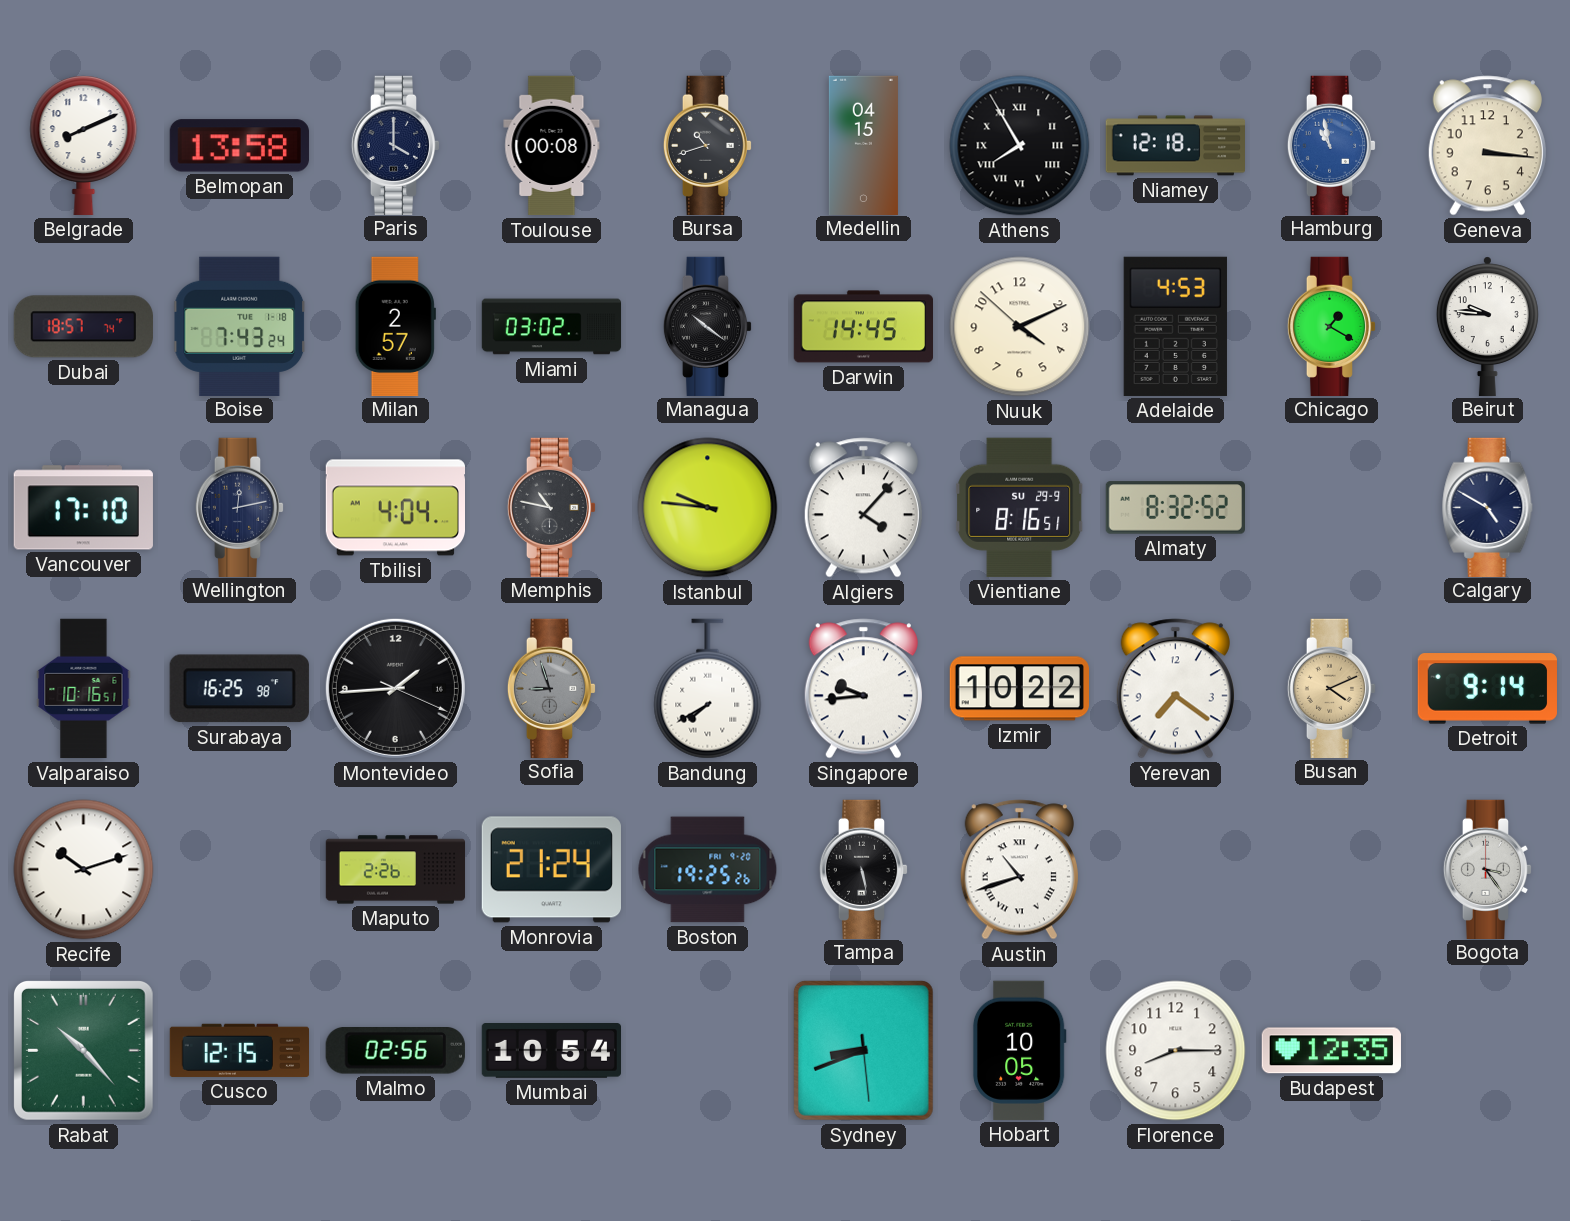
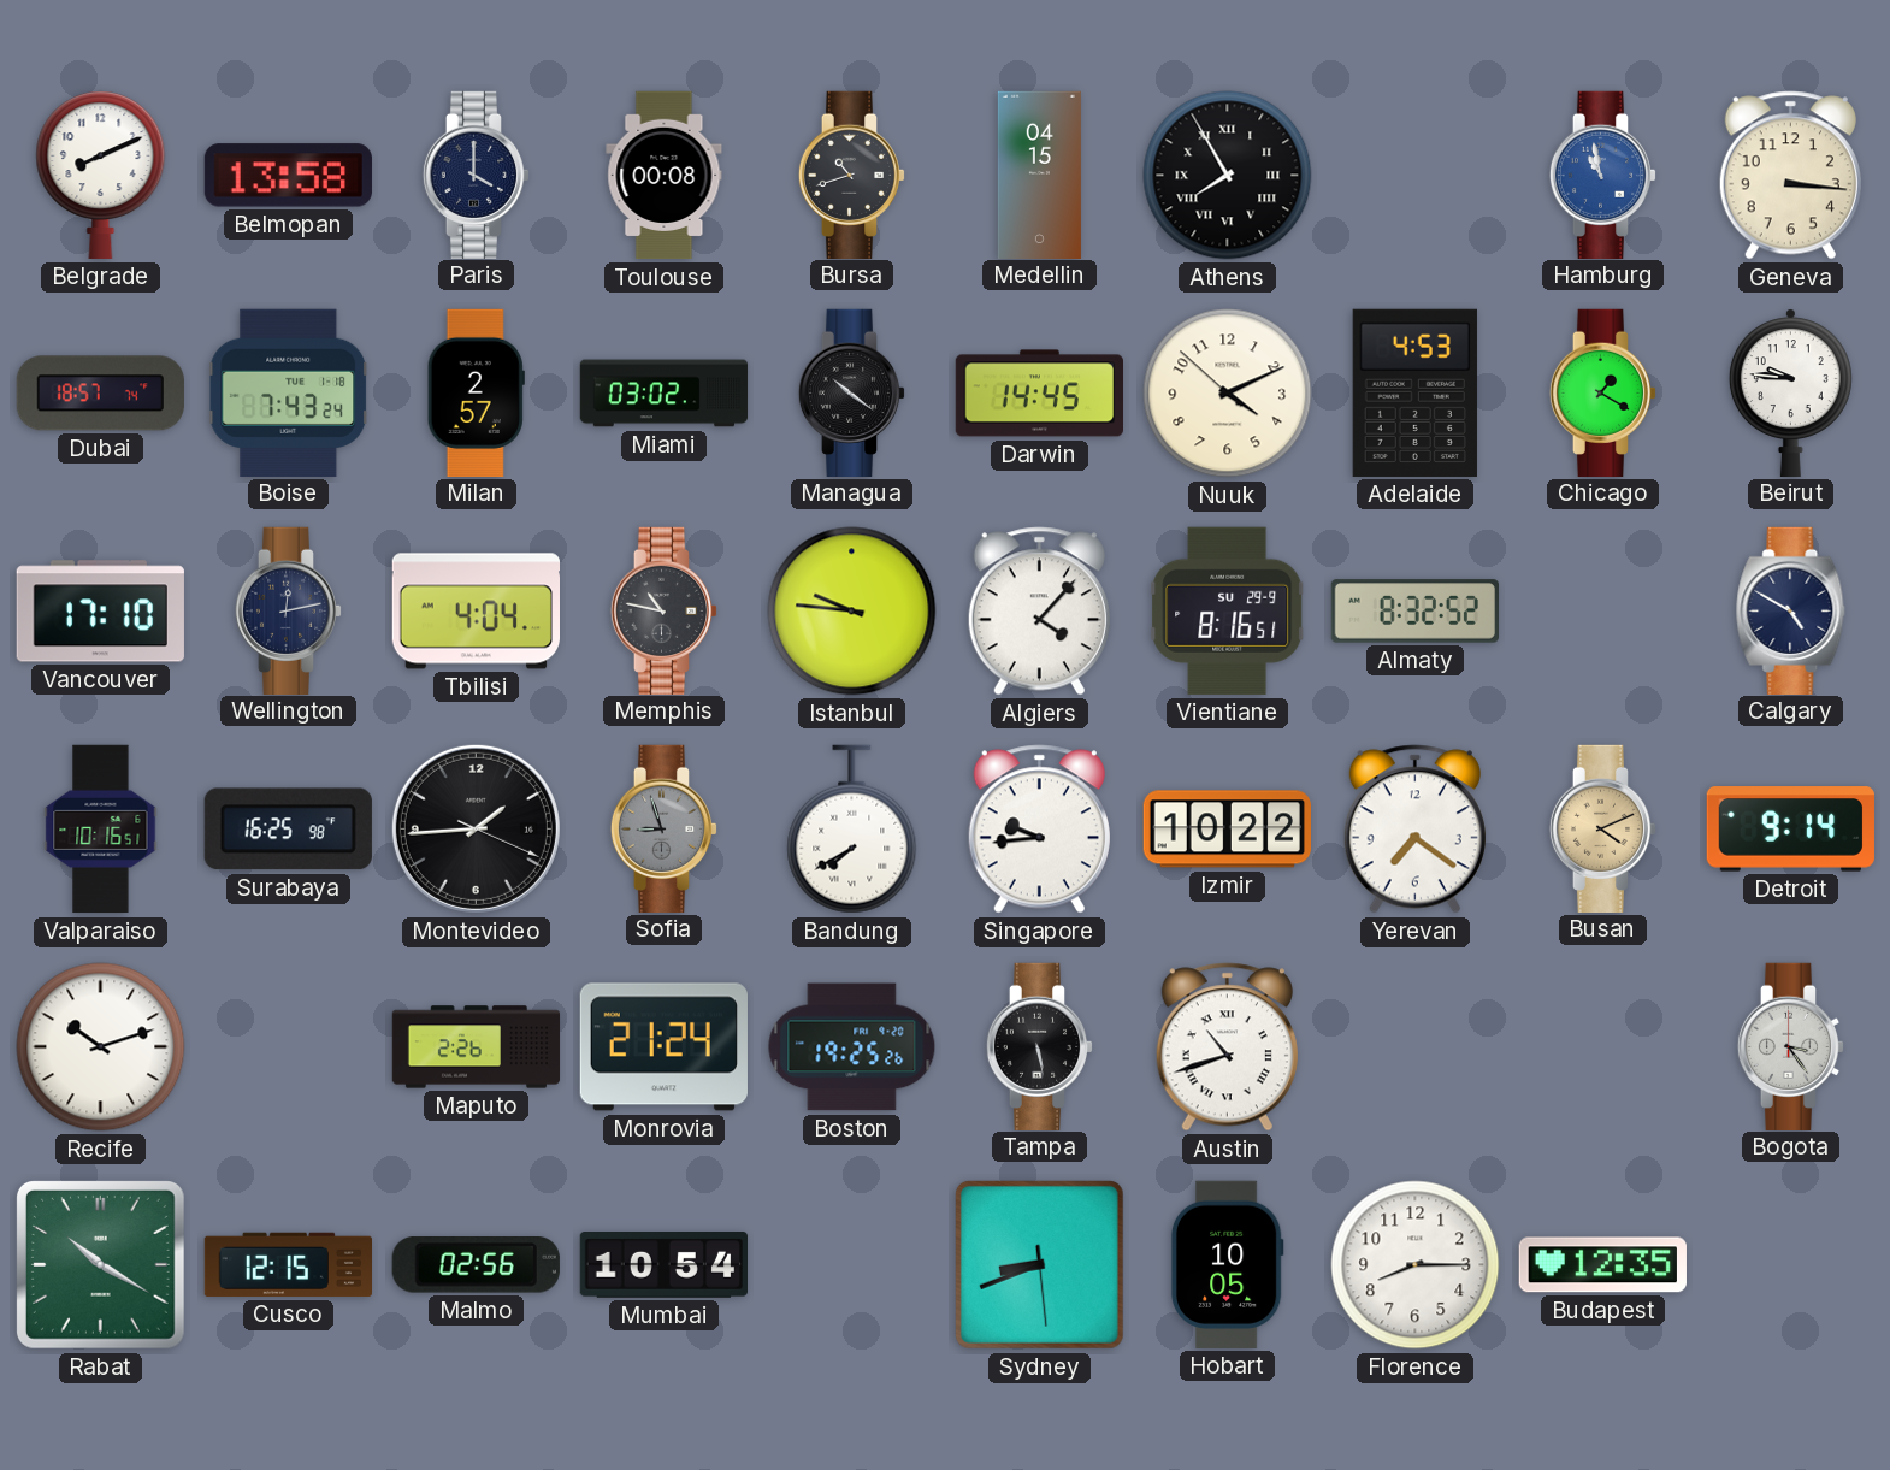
Niamey: 12:18 -> none
Rabat: 10:23 -> 10:20
